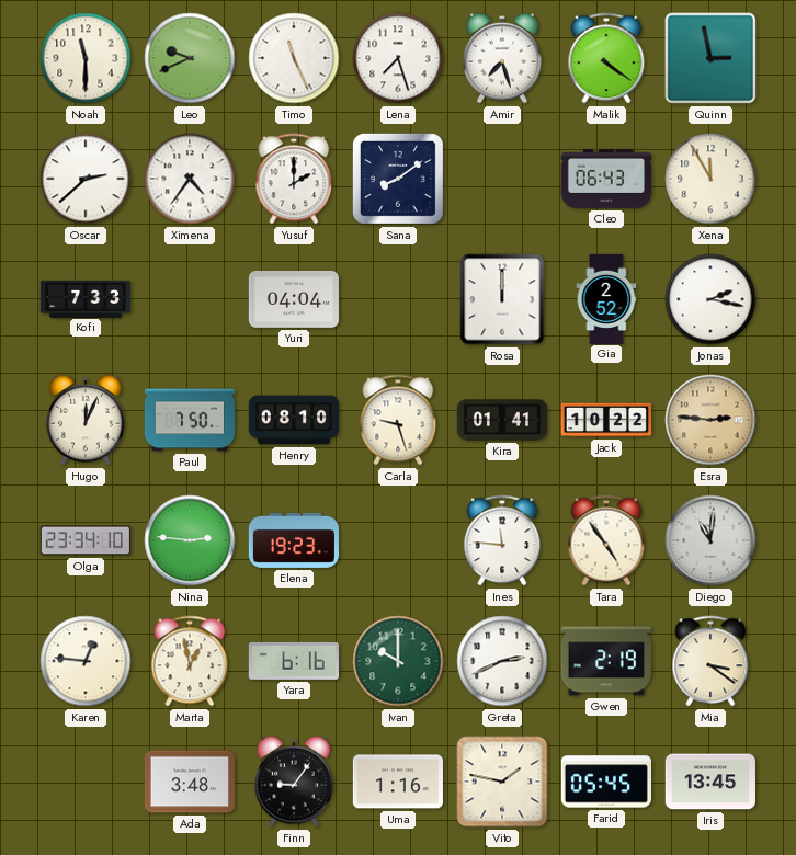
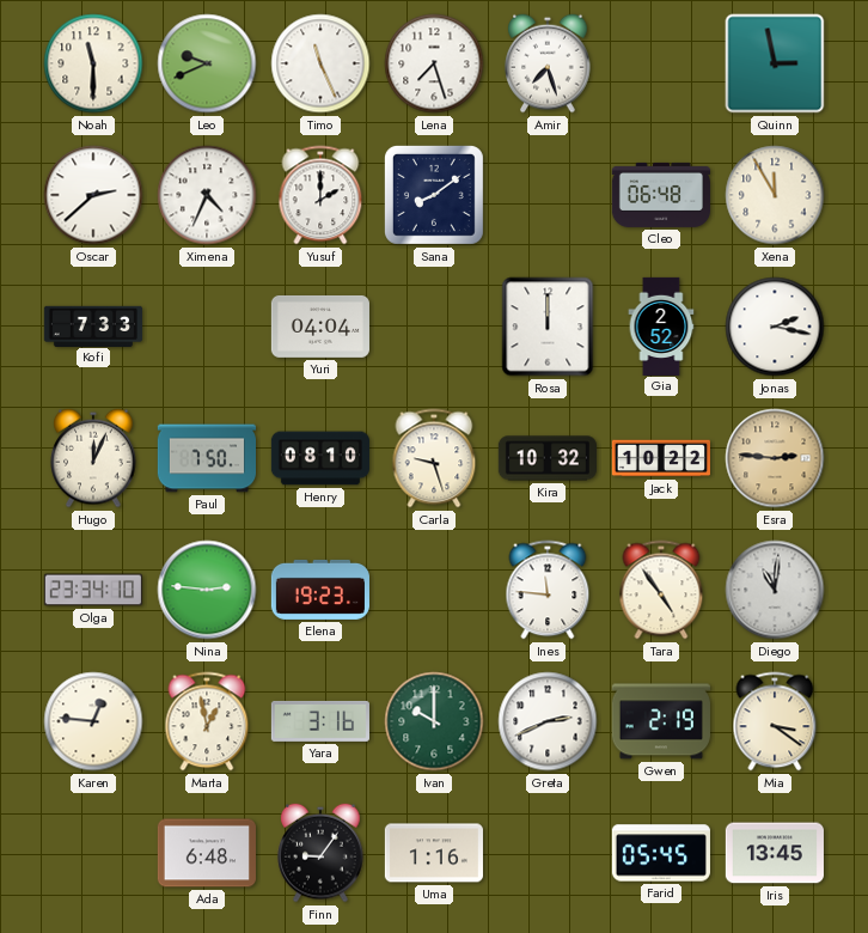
Malik: 4:21 -> none
Ximena: 4:36 -> 4:34
Cleo: 06:43 -> 06:48
Kira: 01:41 -> 10:32
Yara: 6:16 -> 3:16
Ada: 3:48 -> 6:48
Vito: 1:47 -> none
